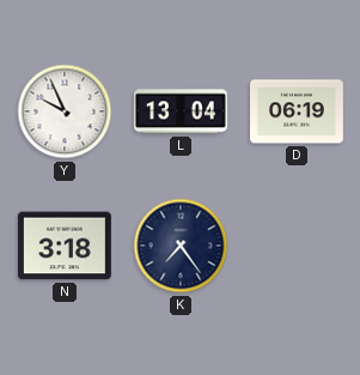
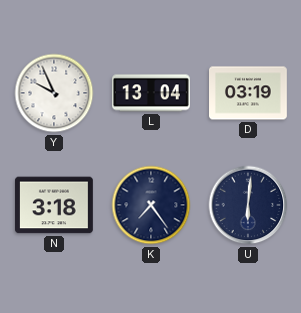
D: 06:19 -> 03:19
U: none -> 6:01
